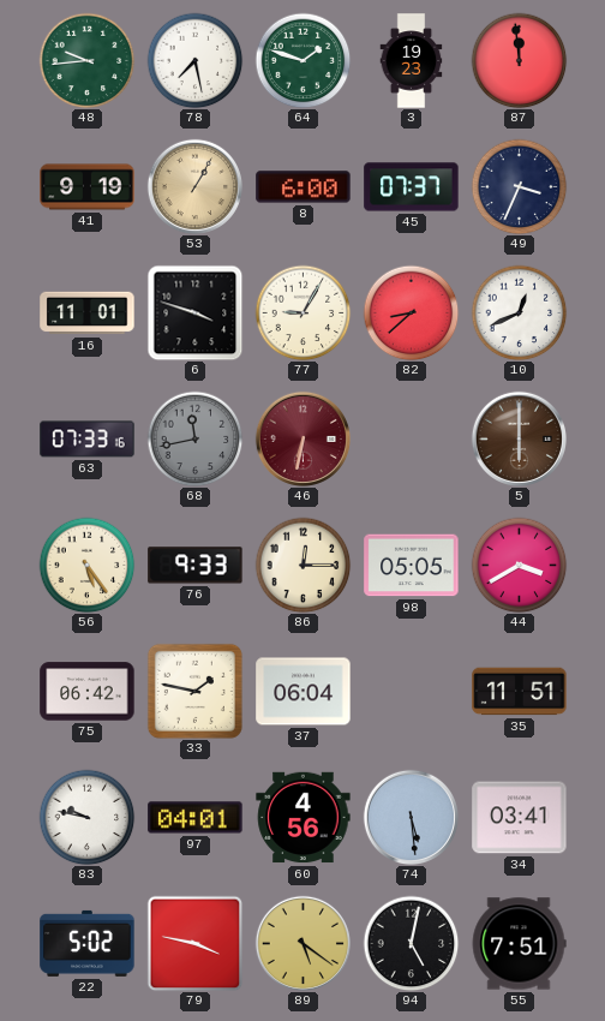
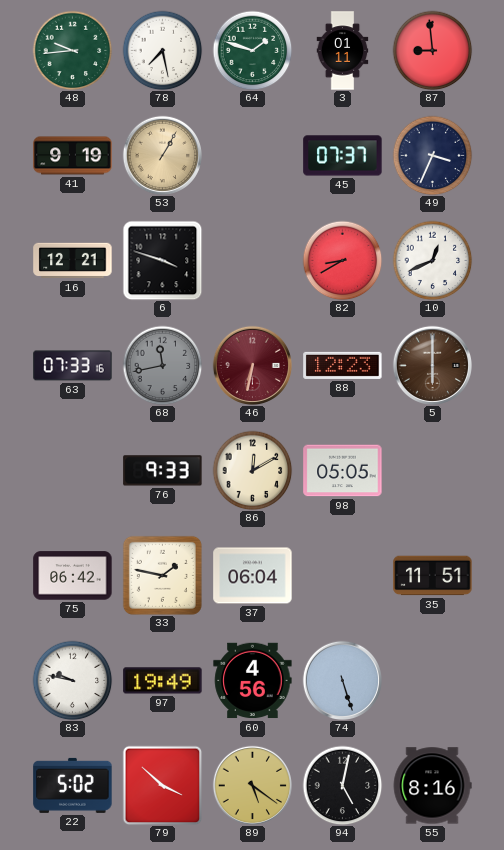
3: 19:23 -> 01:11
87: 11:59 -> 8:59
8: 6:00 -> none
16: 11:01 -> 12:21
77: 9:05 -> none
82: 8:38 -> 8:40
88: none -> 12:23
56: 5:24 -> none
86: 12:15 -> 12:10
44: 3:40 -> none
97: 04:01 -> 19:49
74: 5:29 -> 5:27
34: 03:41 -> none
79: 3:47 -> 3:52
55: 7:51 -> 8:16
